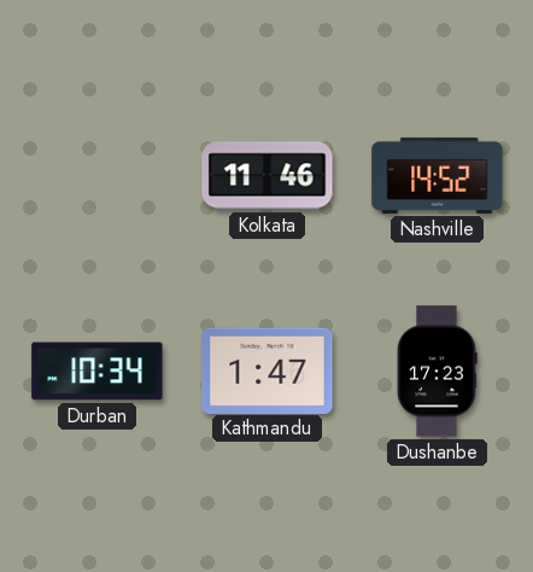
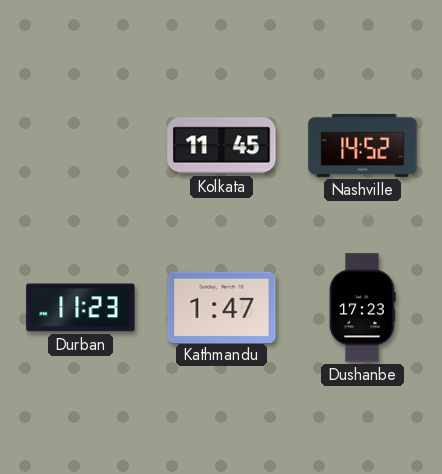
Kolkata: 11:46 -> 11:45
Durban: 10:34 -> 11:23
